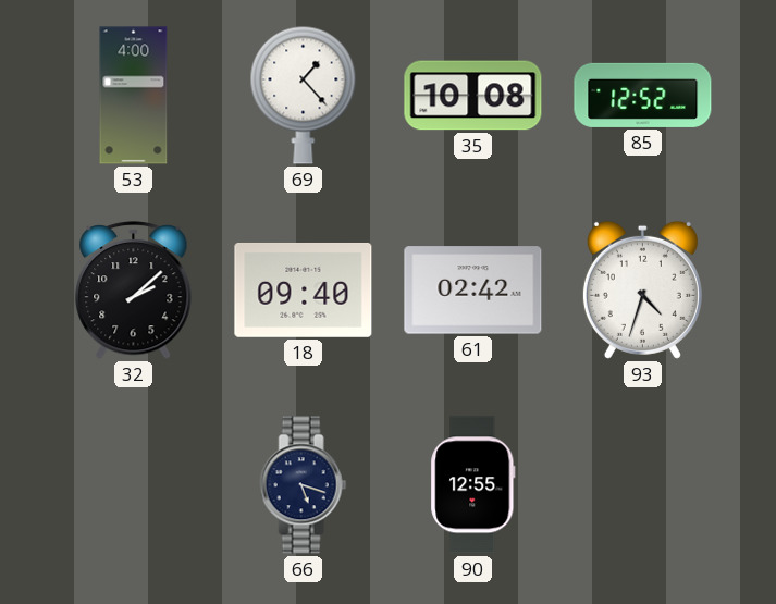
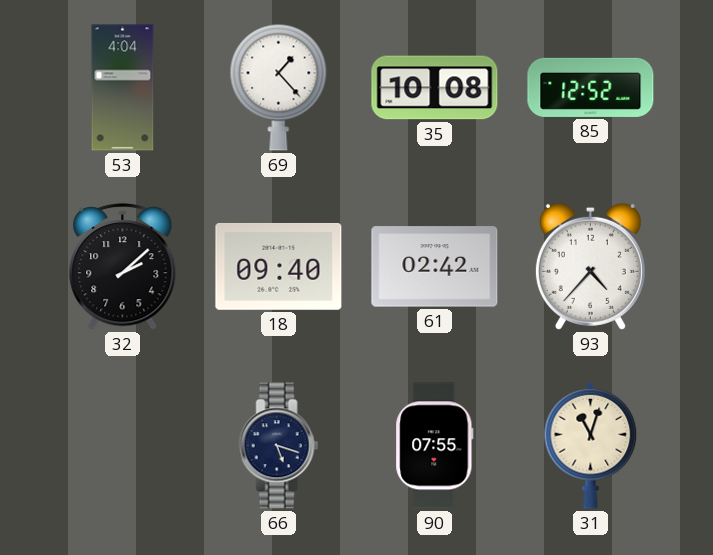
53: 4:00 -> 4:04
93: 4:33 -> 4:37
90: 12:55 -> 07:55
31: none -> 11:03
